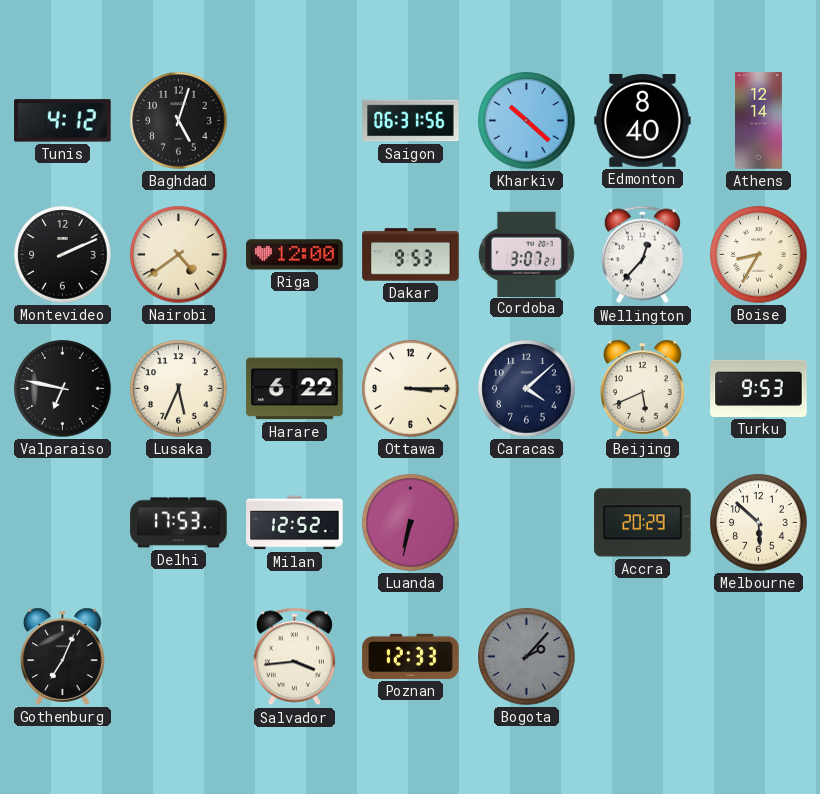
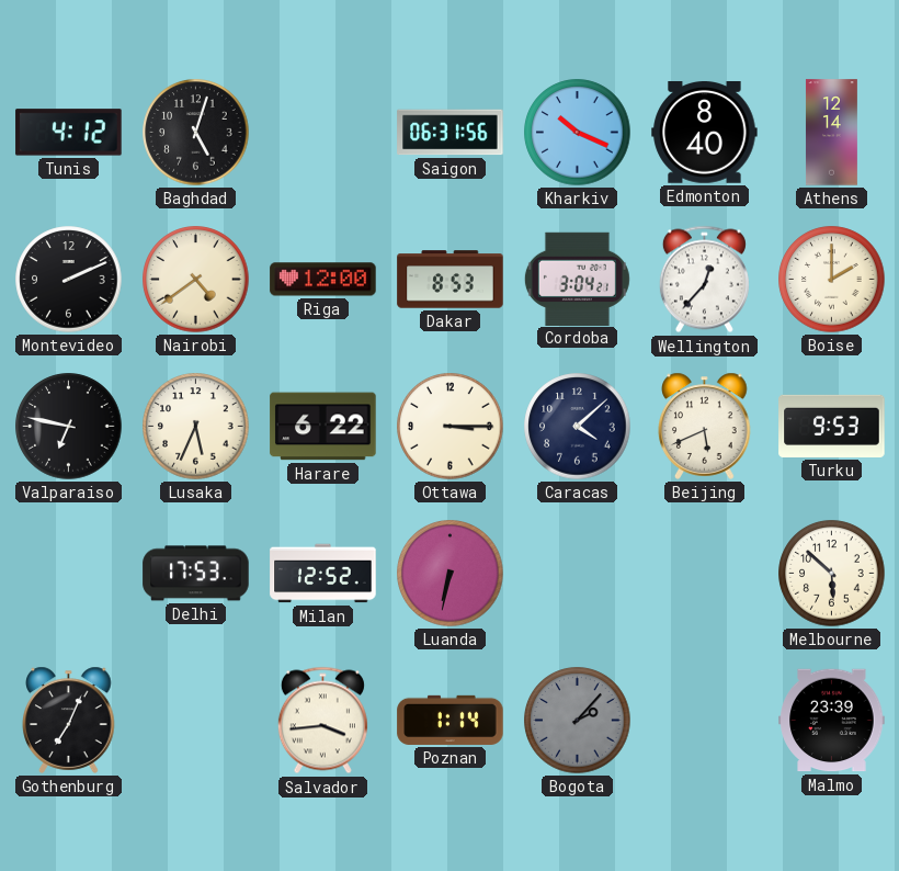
Kharkiv: 10:22 -> 10:19
Dakar: 9:53 -> 8:53
Cordoba: 3:07 -> 3:04
Boise: 8:35 -> 2:00
Accra: 20:29 -> none
Poznan: 12:33 -> 1:14
Malmo: none -> 23:39
